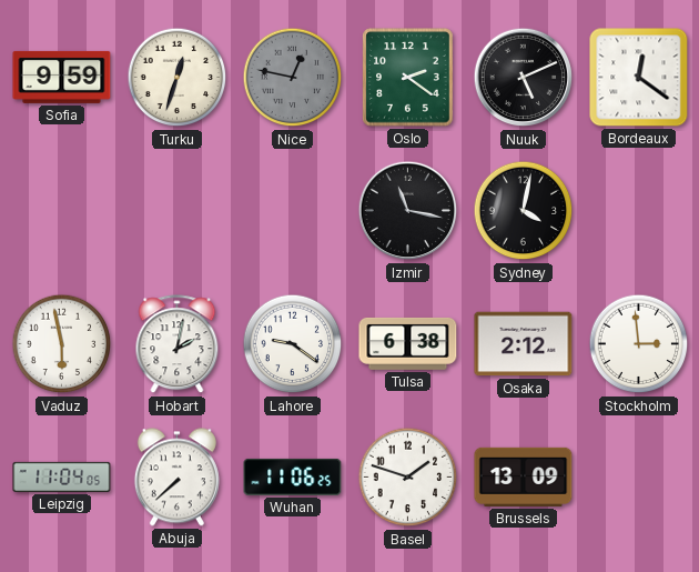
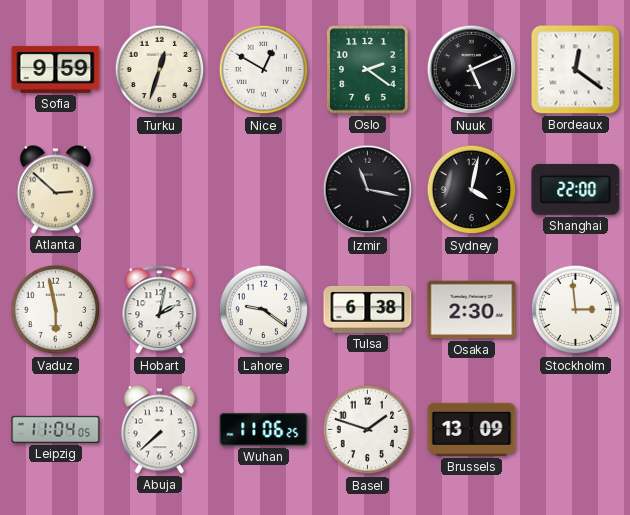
Nice: 12:47 -> 12:50
Nice dial: grey -> white
Atlanta: none -> 2:52
Shanghai: none -> 22:00
Osaka: 2:12 -> 2:30
